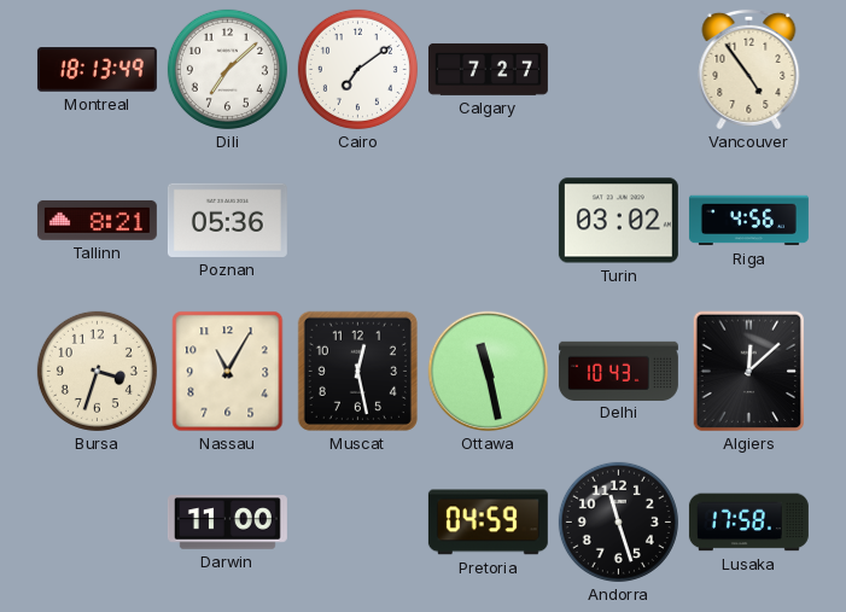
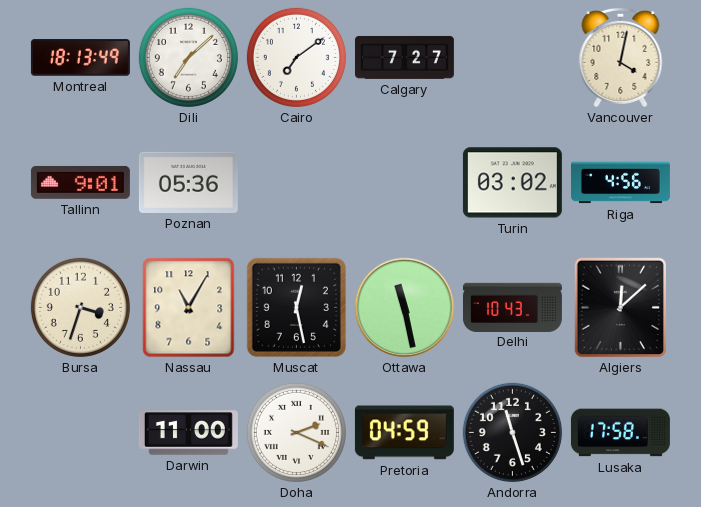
Vancouver: 4:54 -> 4:02
Tallinn: 8:21 -> 9:01
Doha: none -> 2:19
